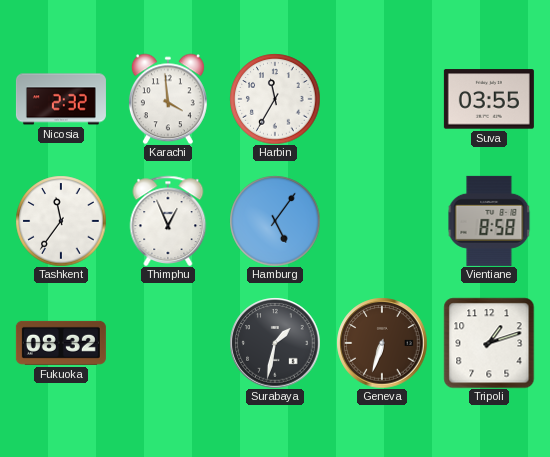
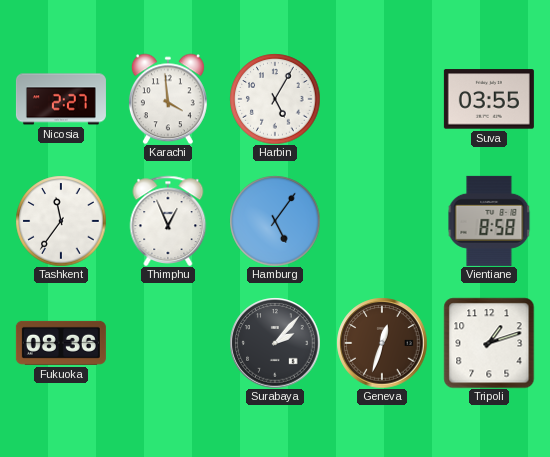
Nicosia: 2:32 -> 2:27
Harbin: 11:35 -> 5:05
Fukuoka: 08:32 -> 08:36
Surabaya: 1:32 -> 2:07
Geneva: 6:33 -> 12:33
